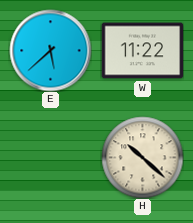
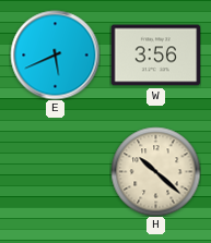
E: 5:38 -> 5:41
W: 11:22 -> 3:56
